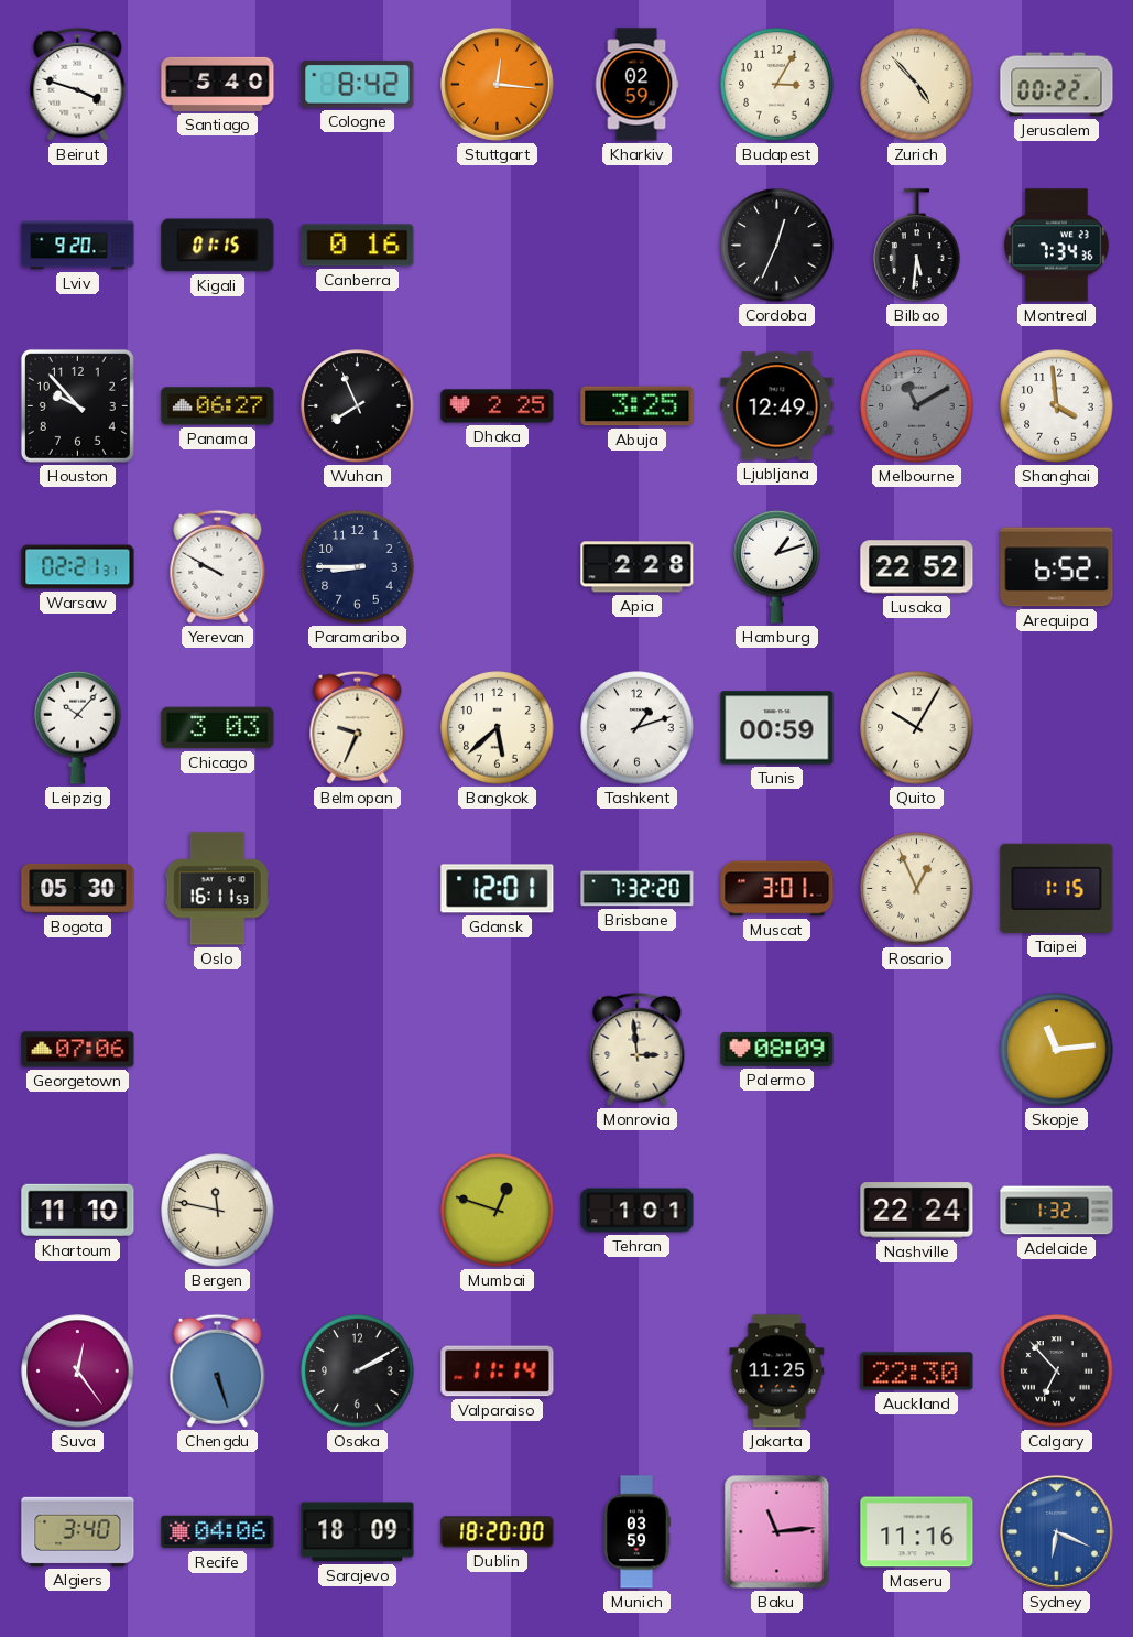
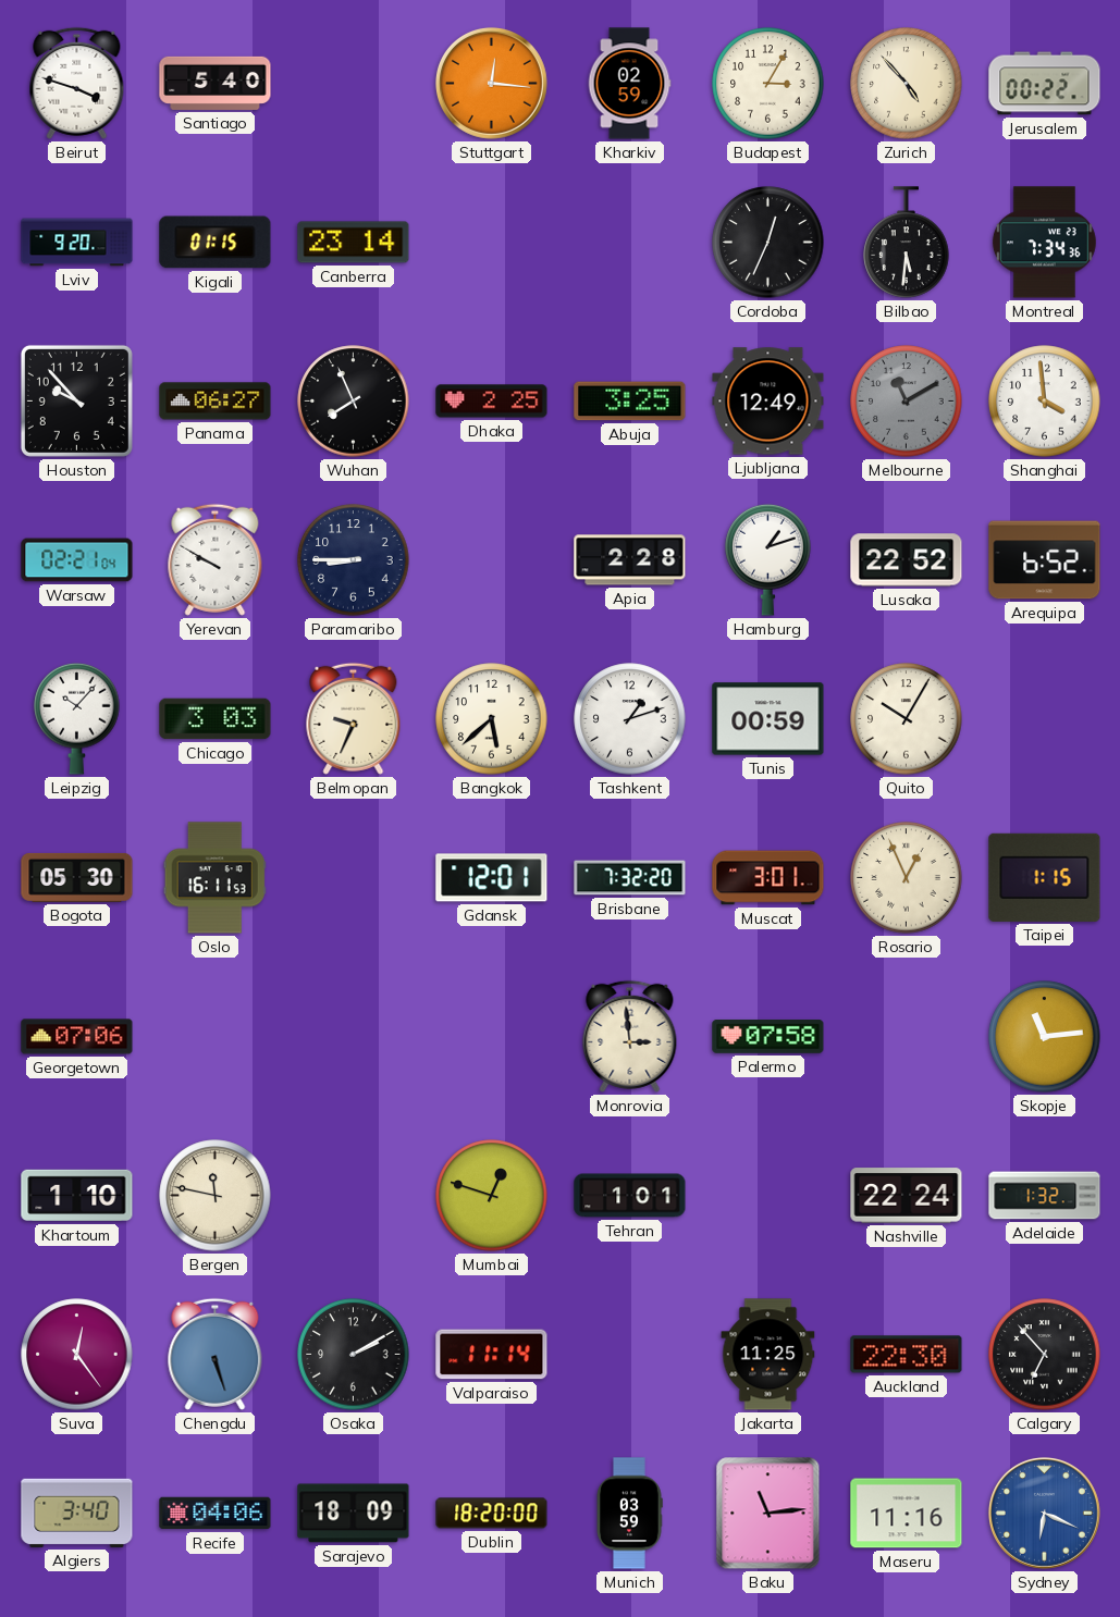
Cologne: 8:42 -> none
Canberra: 0:16 -> 23:14
Warsaw: 02:21:31 -> 02:21:04
Palermo: 08:09 -> 07:58
Khartoum: 11:10 -> 1:10
